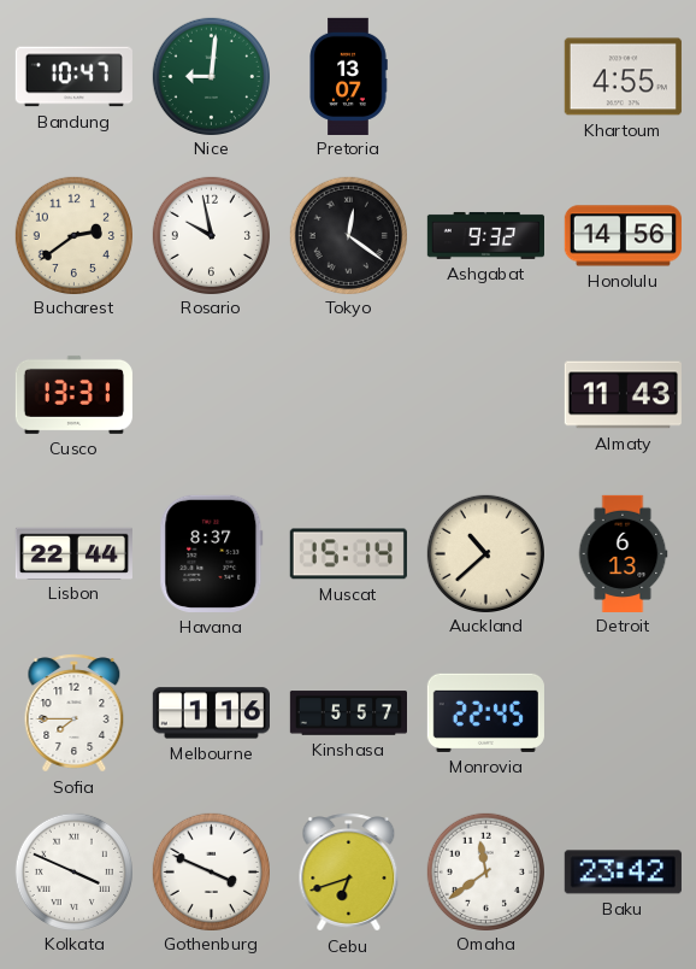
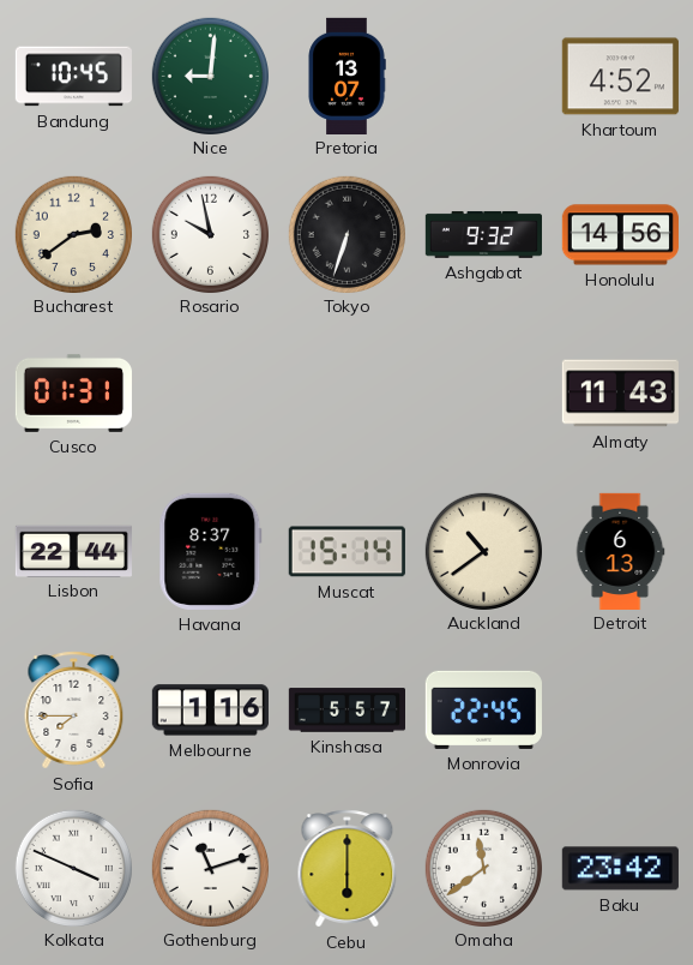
Bandung: 10:47 -> 10:45
Khartoum: 4:55 -> 4:52
Tokyo: 12:21 -> 6:33
Cusco: 13:31 -> 01:31
Auckland: 10:38 -> 10:39
Gothenburg: 3:49 -> 11:12
Cebu: 6:42 -> 6:00
